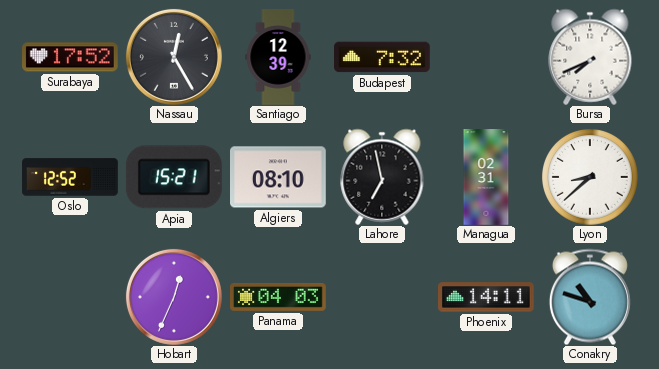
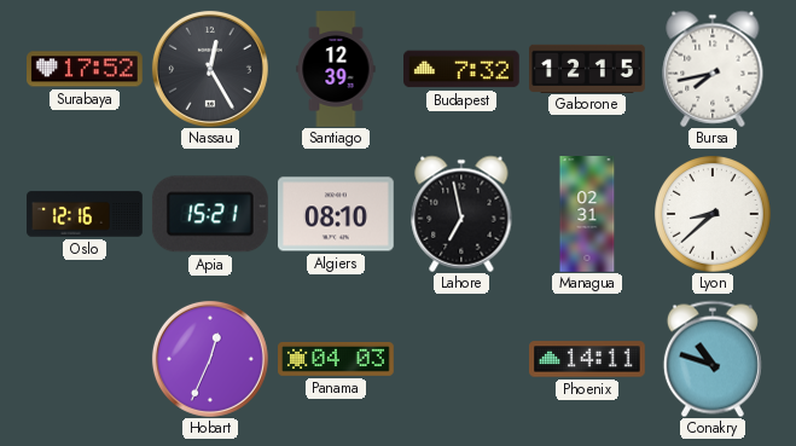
Gaborone: none -> 12:15
Bursa: 7:41 -> 7:43
Oslo: 12:52 -> 12:16
